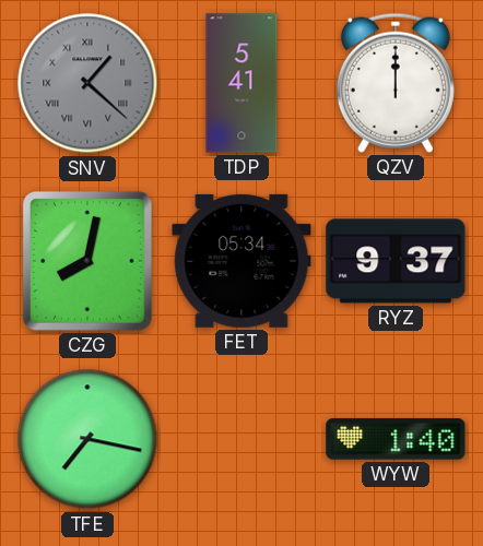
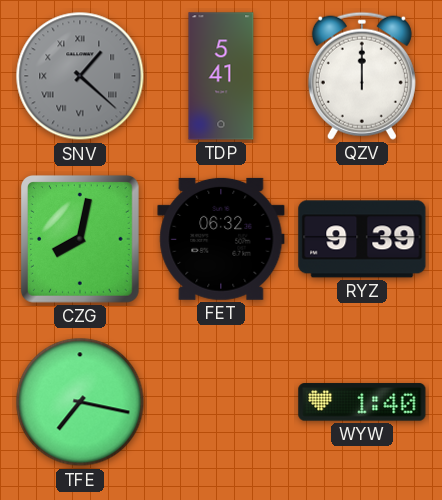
FET: 05:34 -> 06:32
RYZ: 9:37 -> 9:39
